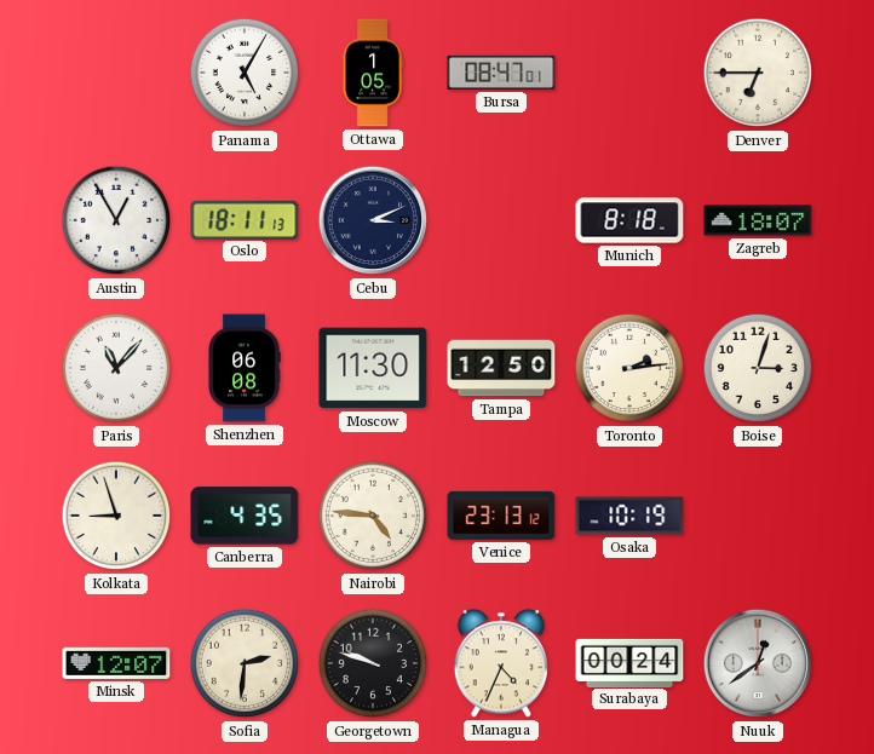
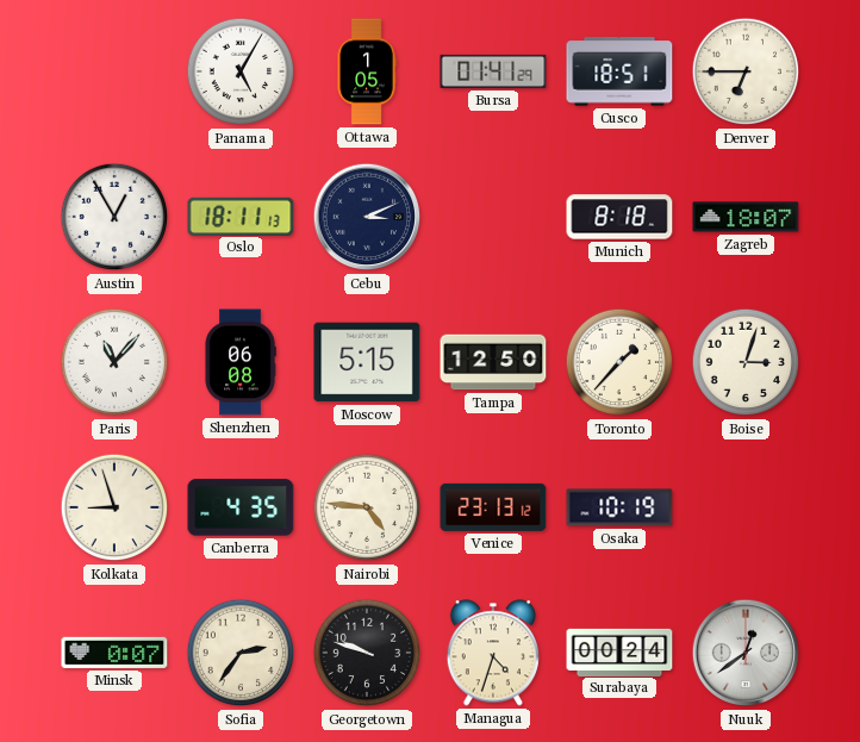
Bursa: 08:47 -> 01:41
Cusco: none -> 18:51
Moscow: 11:30 -> 5:15
Toronto: 2:14 -> 1:37
Minsk: 12:07 -> 0:07
Sofia: 2:31 -> 2:36
Managua: 4:34 -> 4:33
